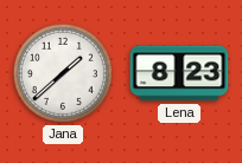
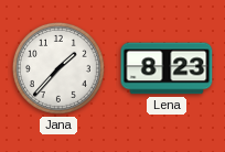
Jana: 1:38 -> 1:37
